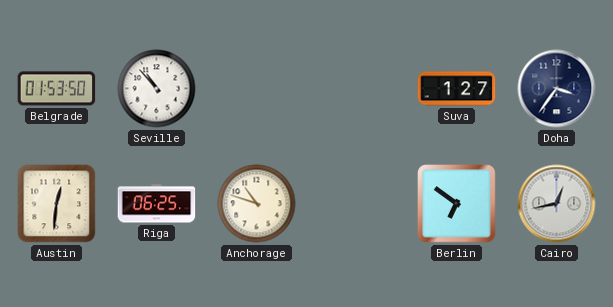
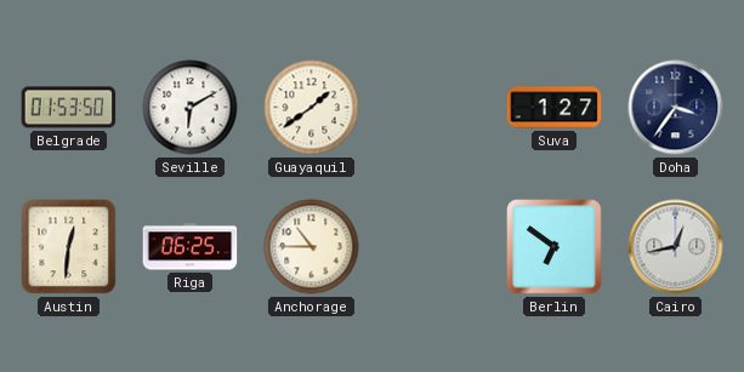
Seville: 10:53 -> 6:10
Guayaquil: none -> 1:39
Anchorage: 10:48 -> 10:45
